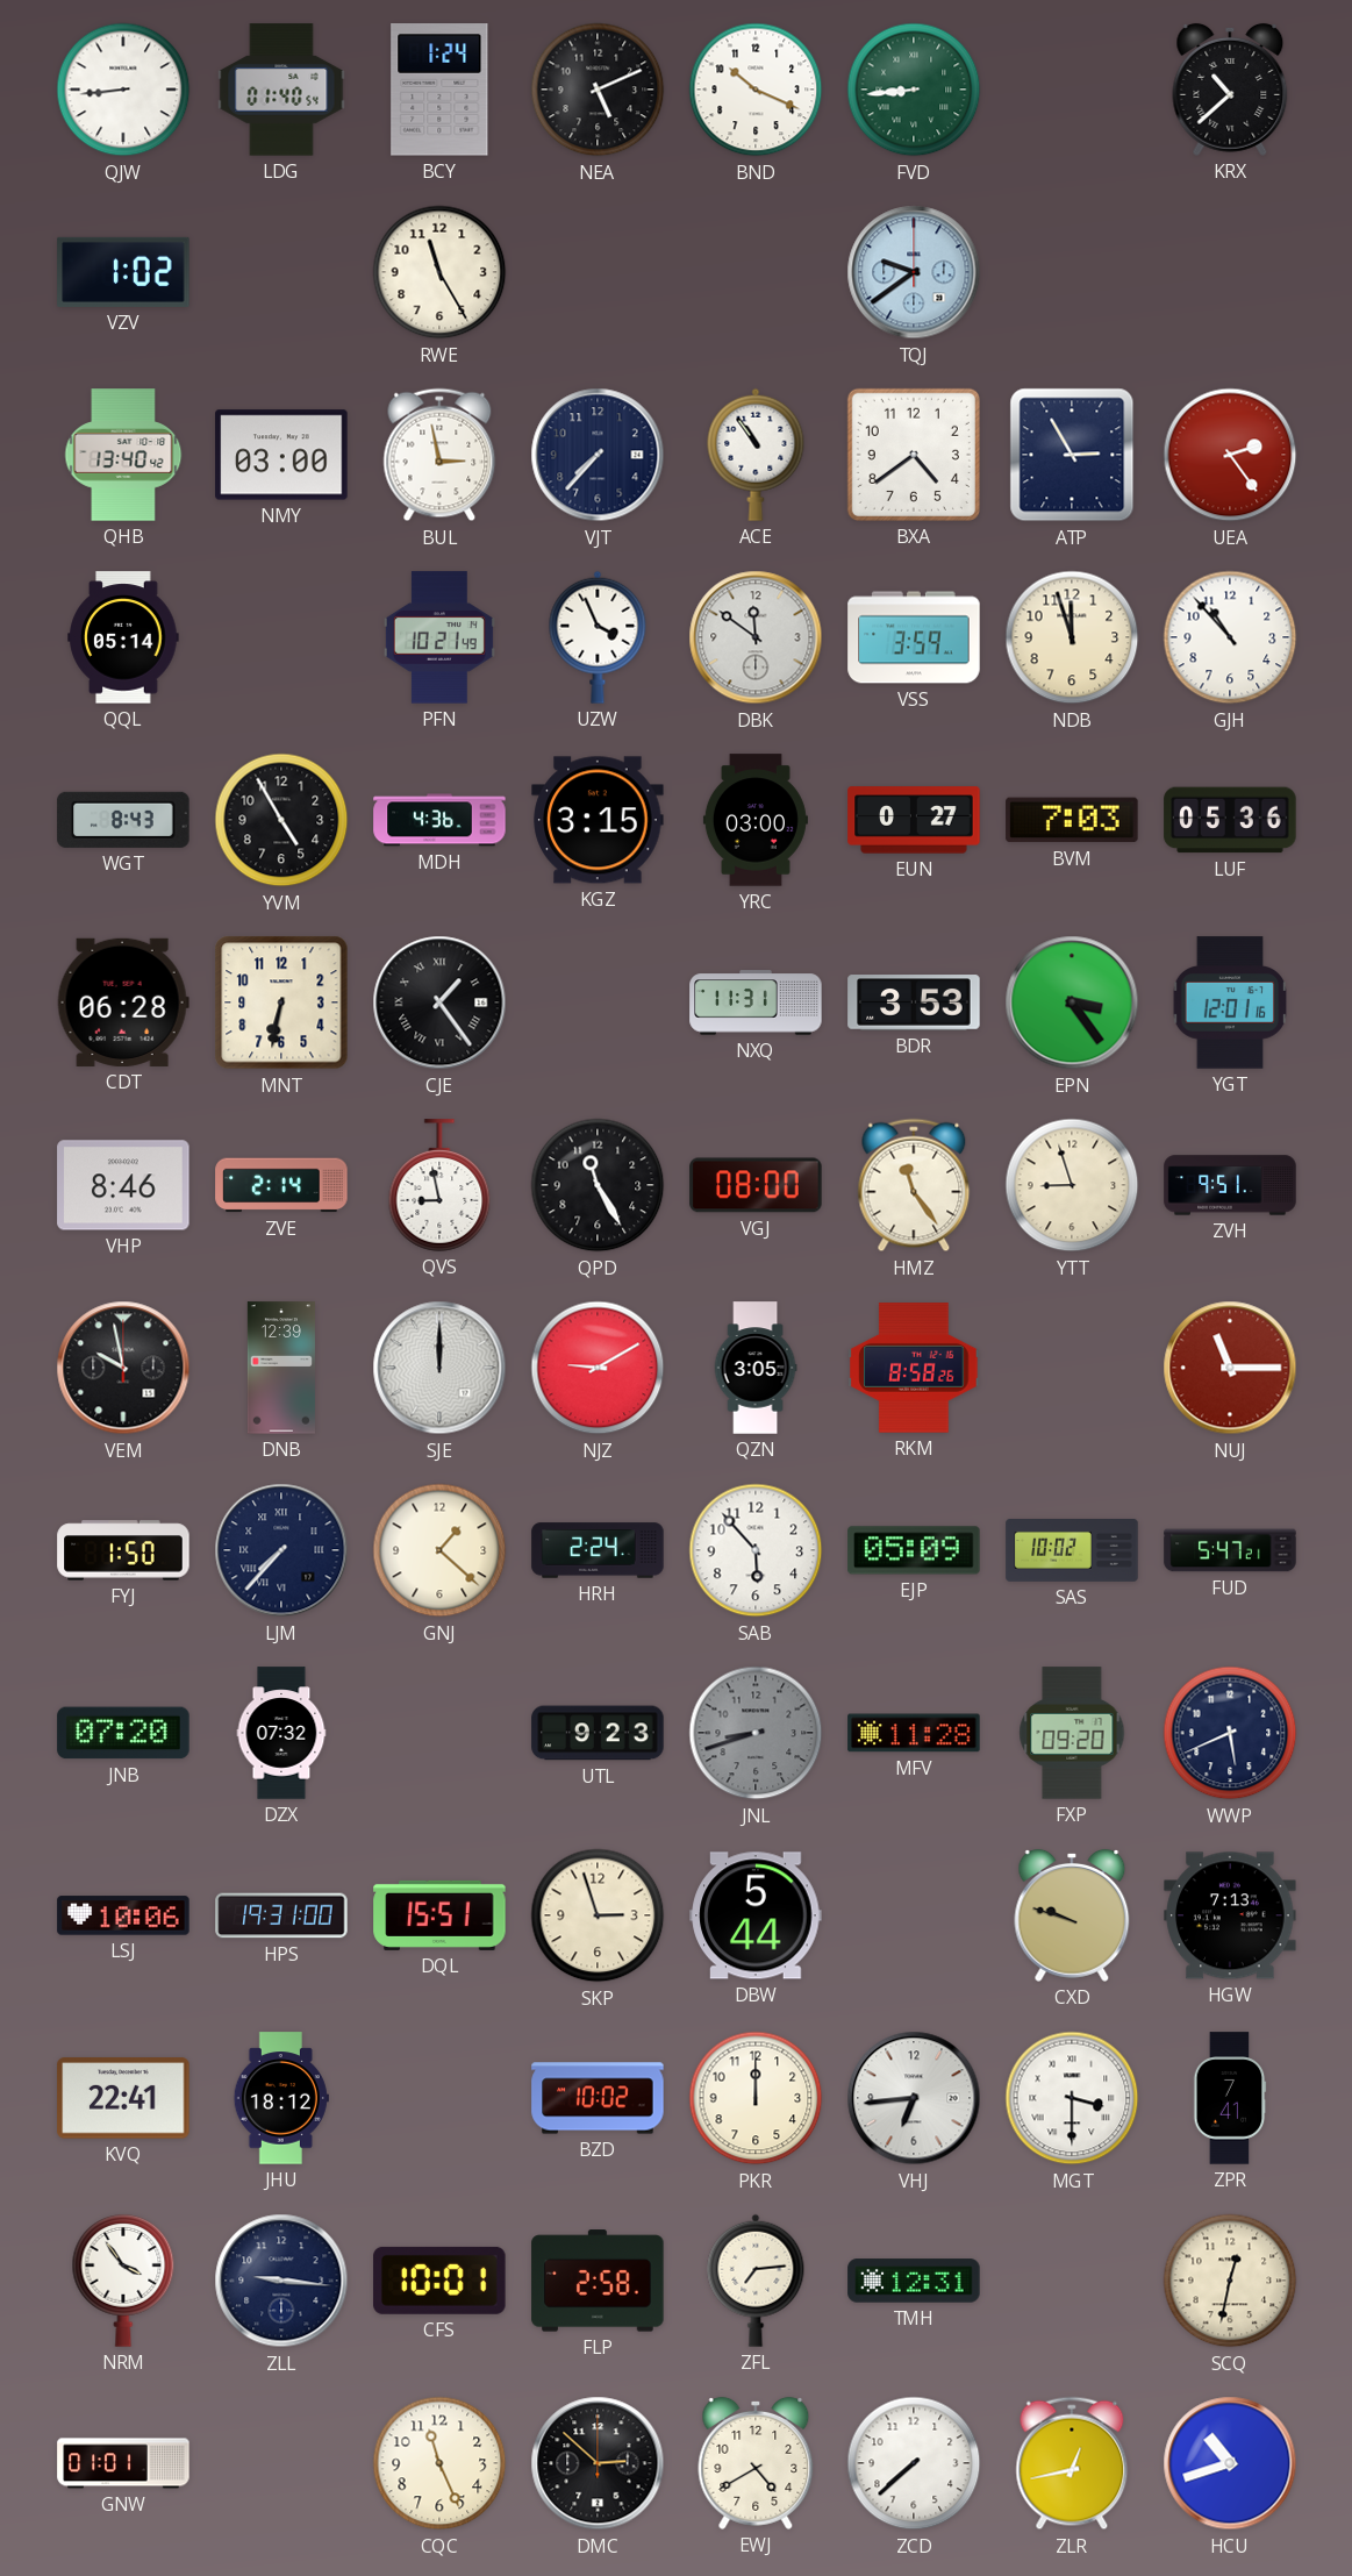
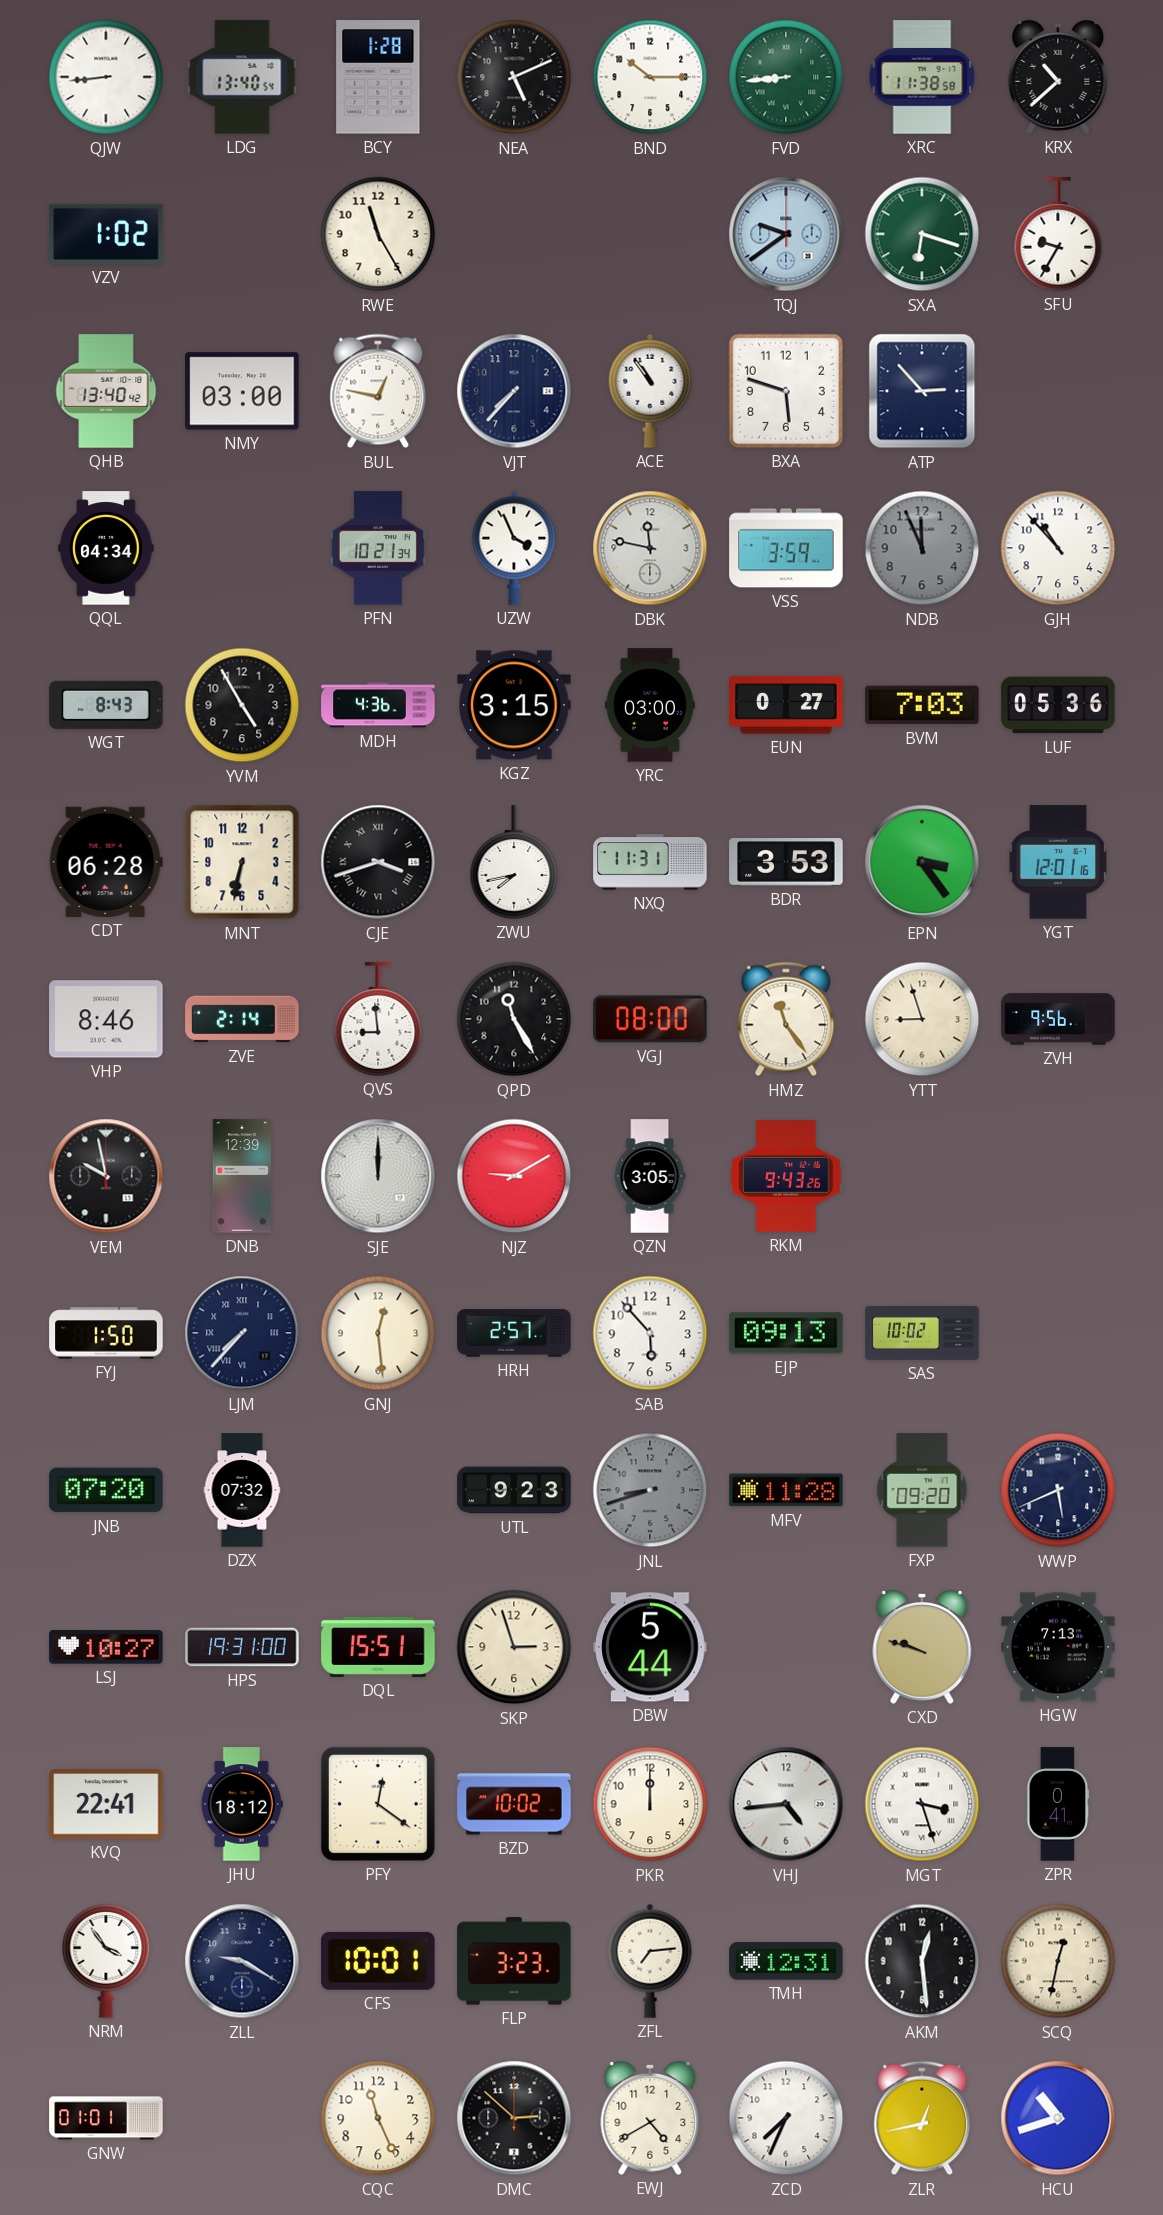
LDG: 01:40 -> 13:40
BCY: 1:24 -> 1:28
BND: 10:19 -> 10:15
XRC: none -> 11:38
SXA: none -> 6:18
SFU: none -> 9:35
BUL: 2:58 -> 12:47
BXA: 4:39 -> 5:48
ATP: 2:55 -> 2:53
UEA: 2:24 -> none
QQL: 05:14 -> 04:34
PFN: 10:21:49 -> 10:21:34
DBK: 11:51 -> 11:47
NDB: 11:57 -> 11:56
NDB dial: cream -> grey
CJE: 1:24 -> 3:42
ZWU: none -> 7:43
QVS: 8:58 -> 8:59
ZVH: 9:51 -> 9:56
RKM: 8:58 -> 9:43
NUJ: 11:15 -> none
GNJ: 1:22 -> 12:29
HRH: 2:24 -> 2:57
EJP: 05:09 -> 09:13
FUD: 5:47 -> none
LSJ: 10:06 -> 10:27
PFY: none -> 12:21
VHJ: 6:44 -> 4:44
MGT: 3:30 -> 3:27
ZPR: 7:41 -> 0:41
ZLL: 9:16 -> 9:20
FLP: 2:58 -> 3:23
AKM: none -> 12:29
ZCD: 7:38 -> 7:34
